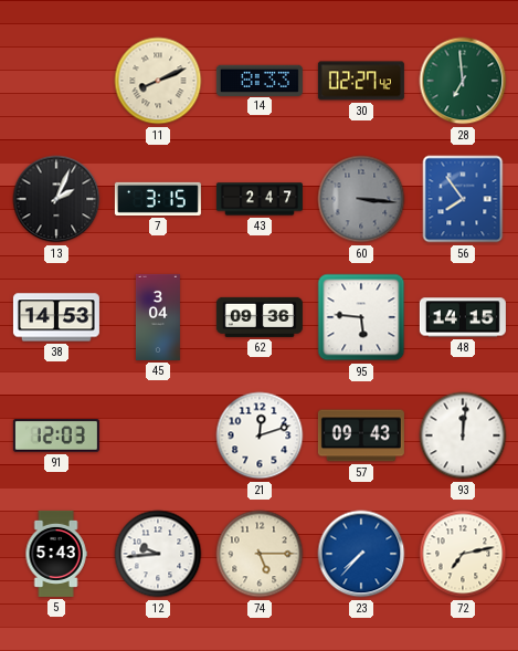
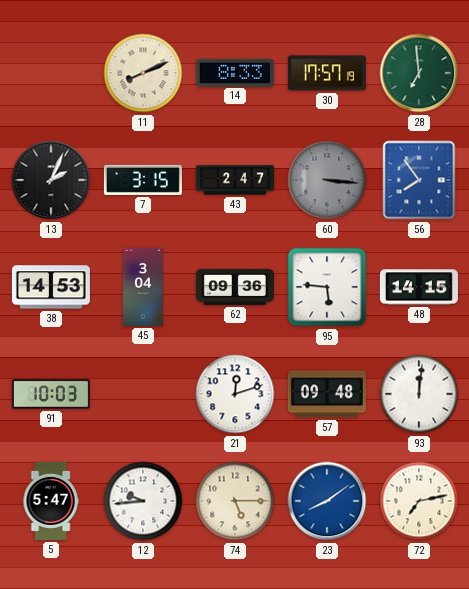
30: 02:27 -> 17:57
91: 12:03 -> 10:03
57: 09:43 -> 09:48
5: 5:43 -> 5:47
23: 7:37 -> 8:09
